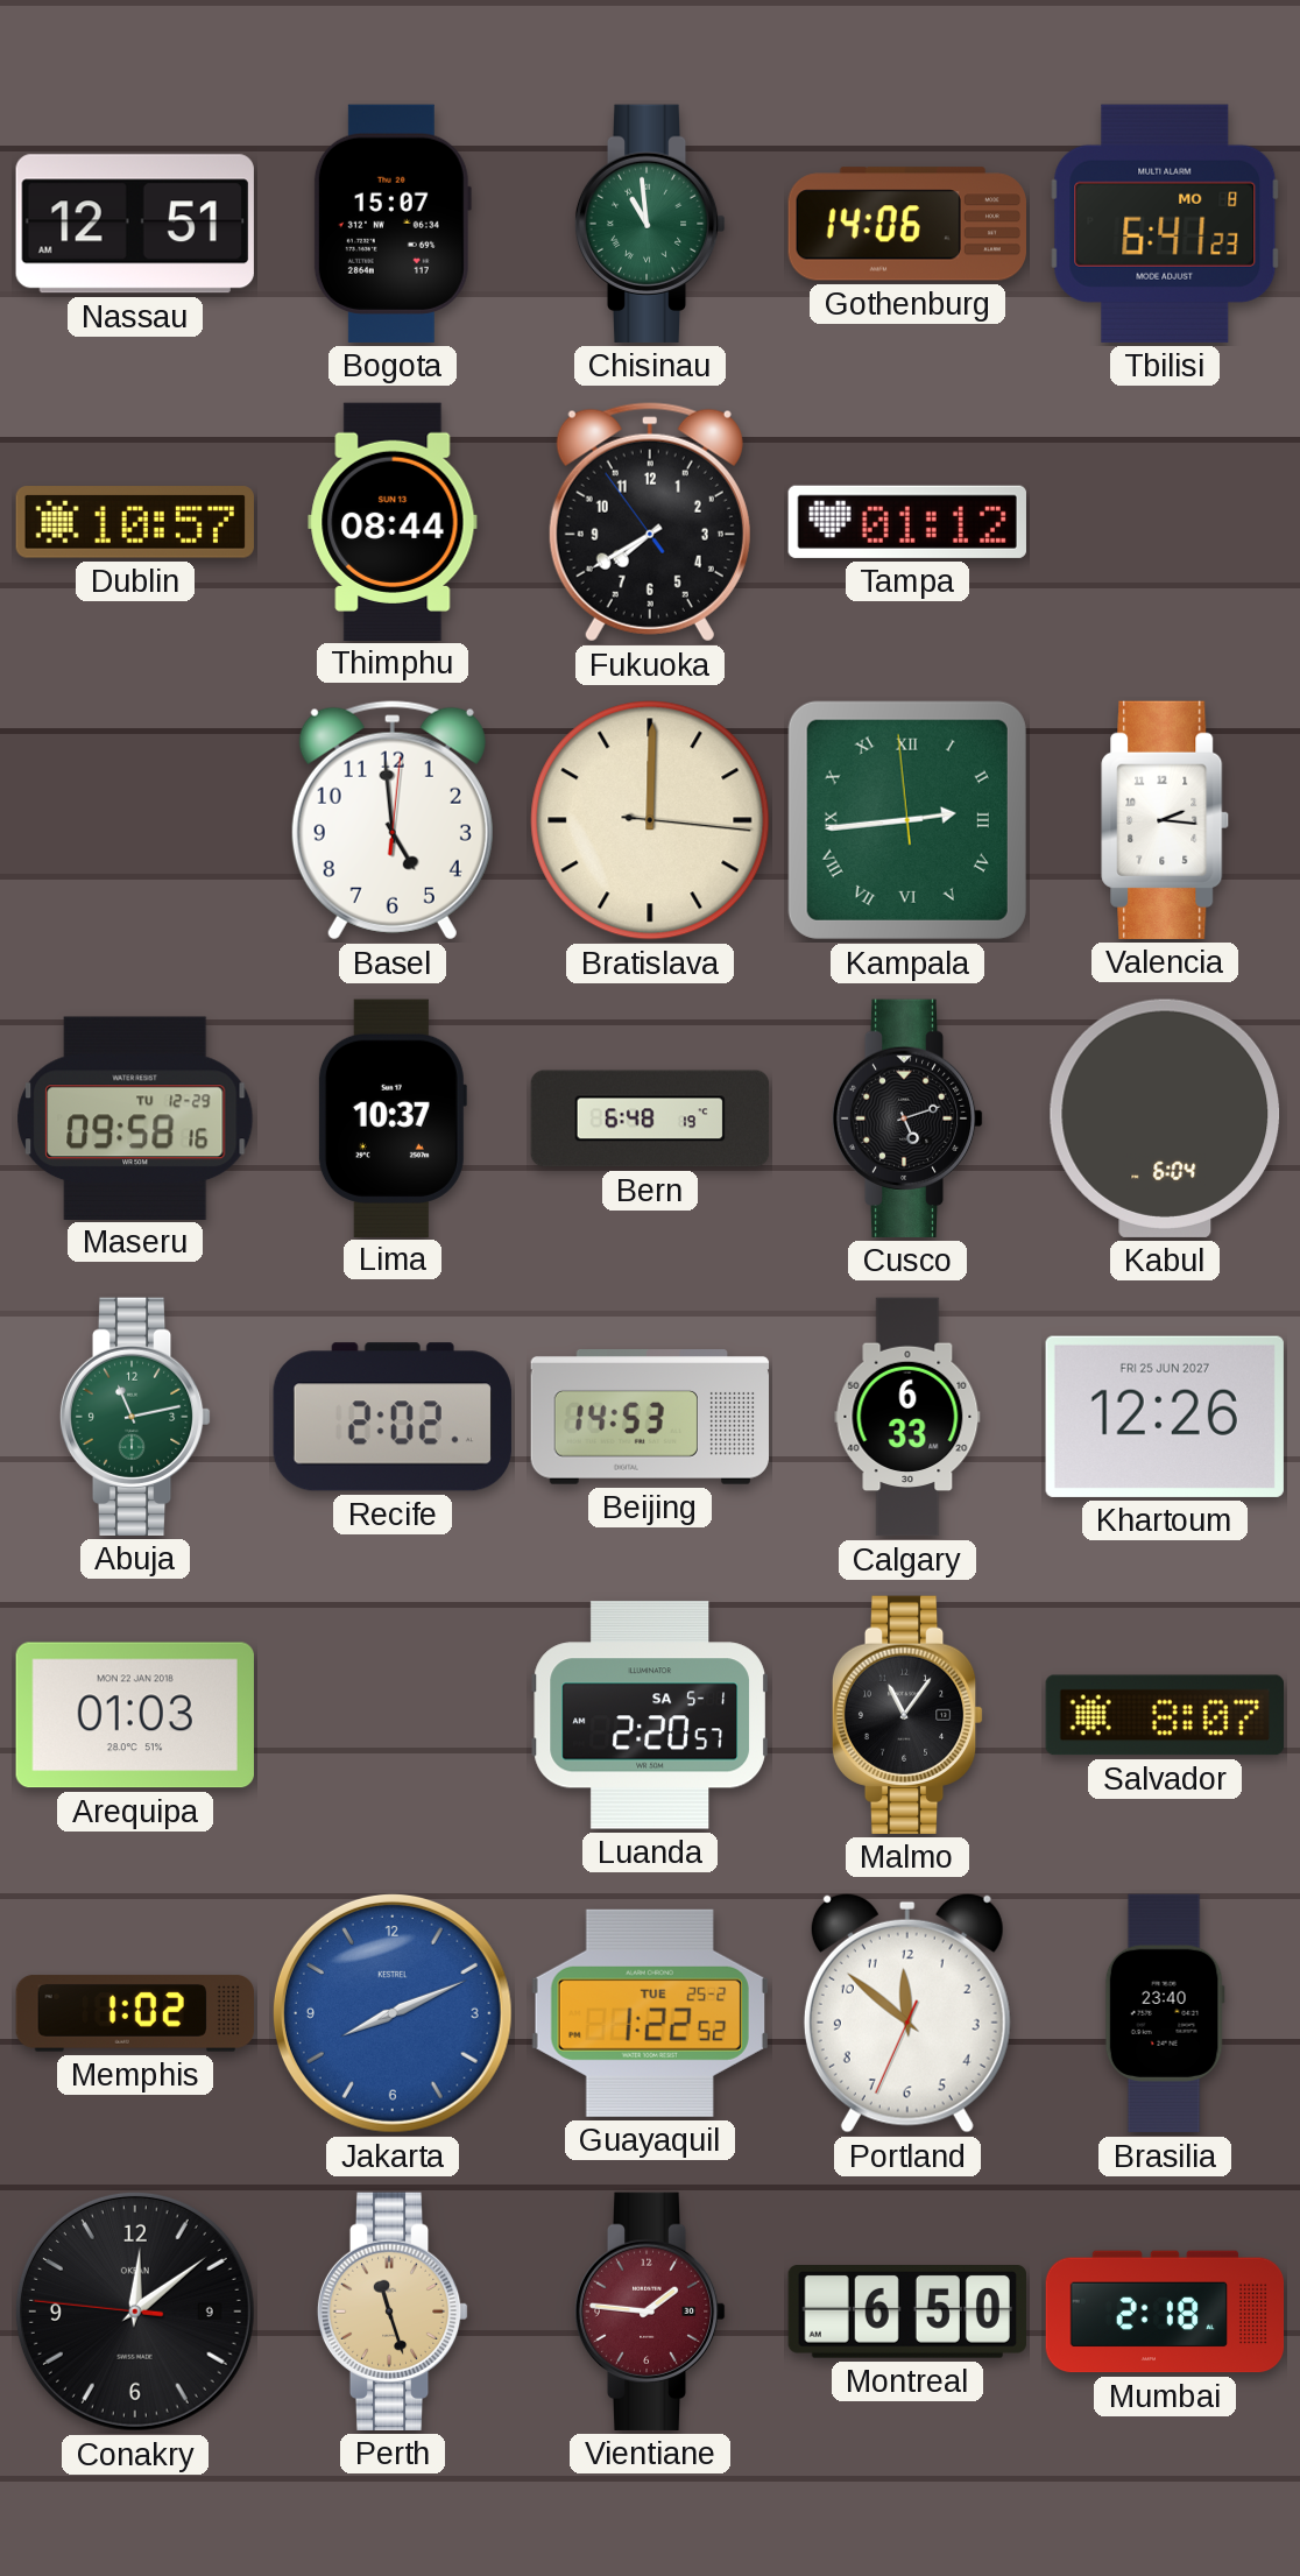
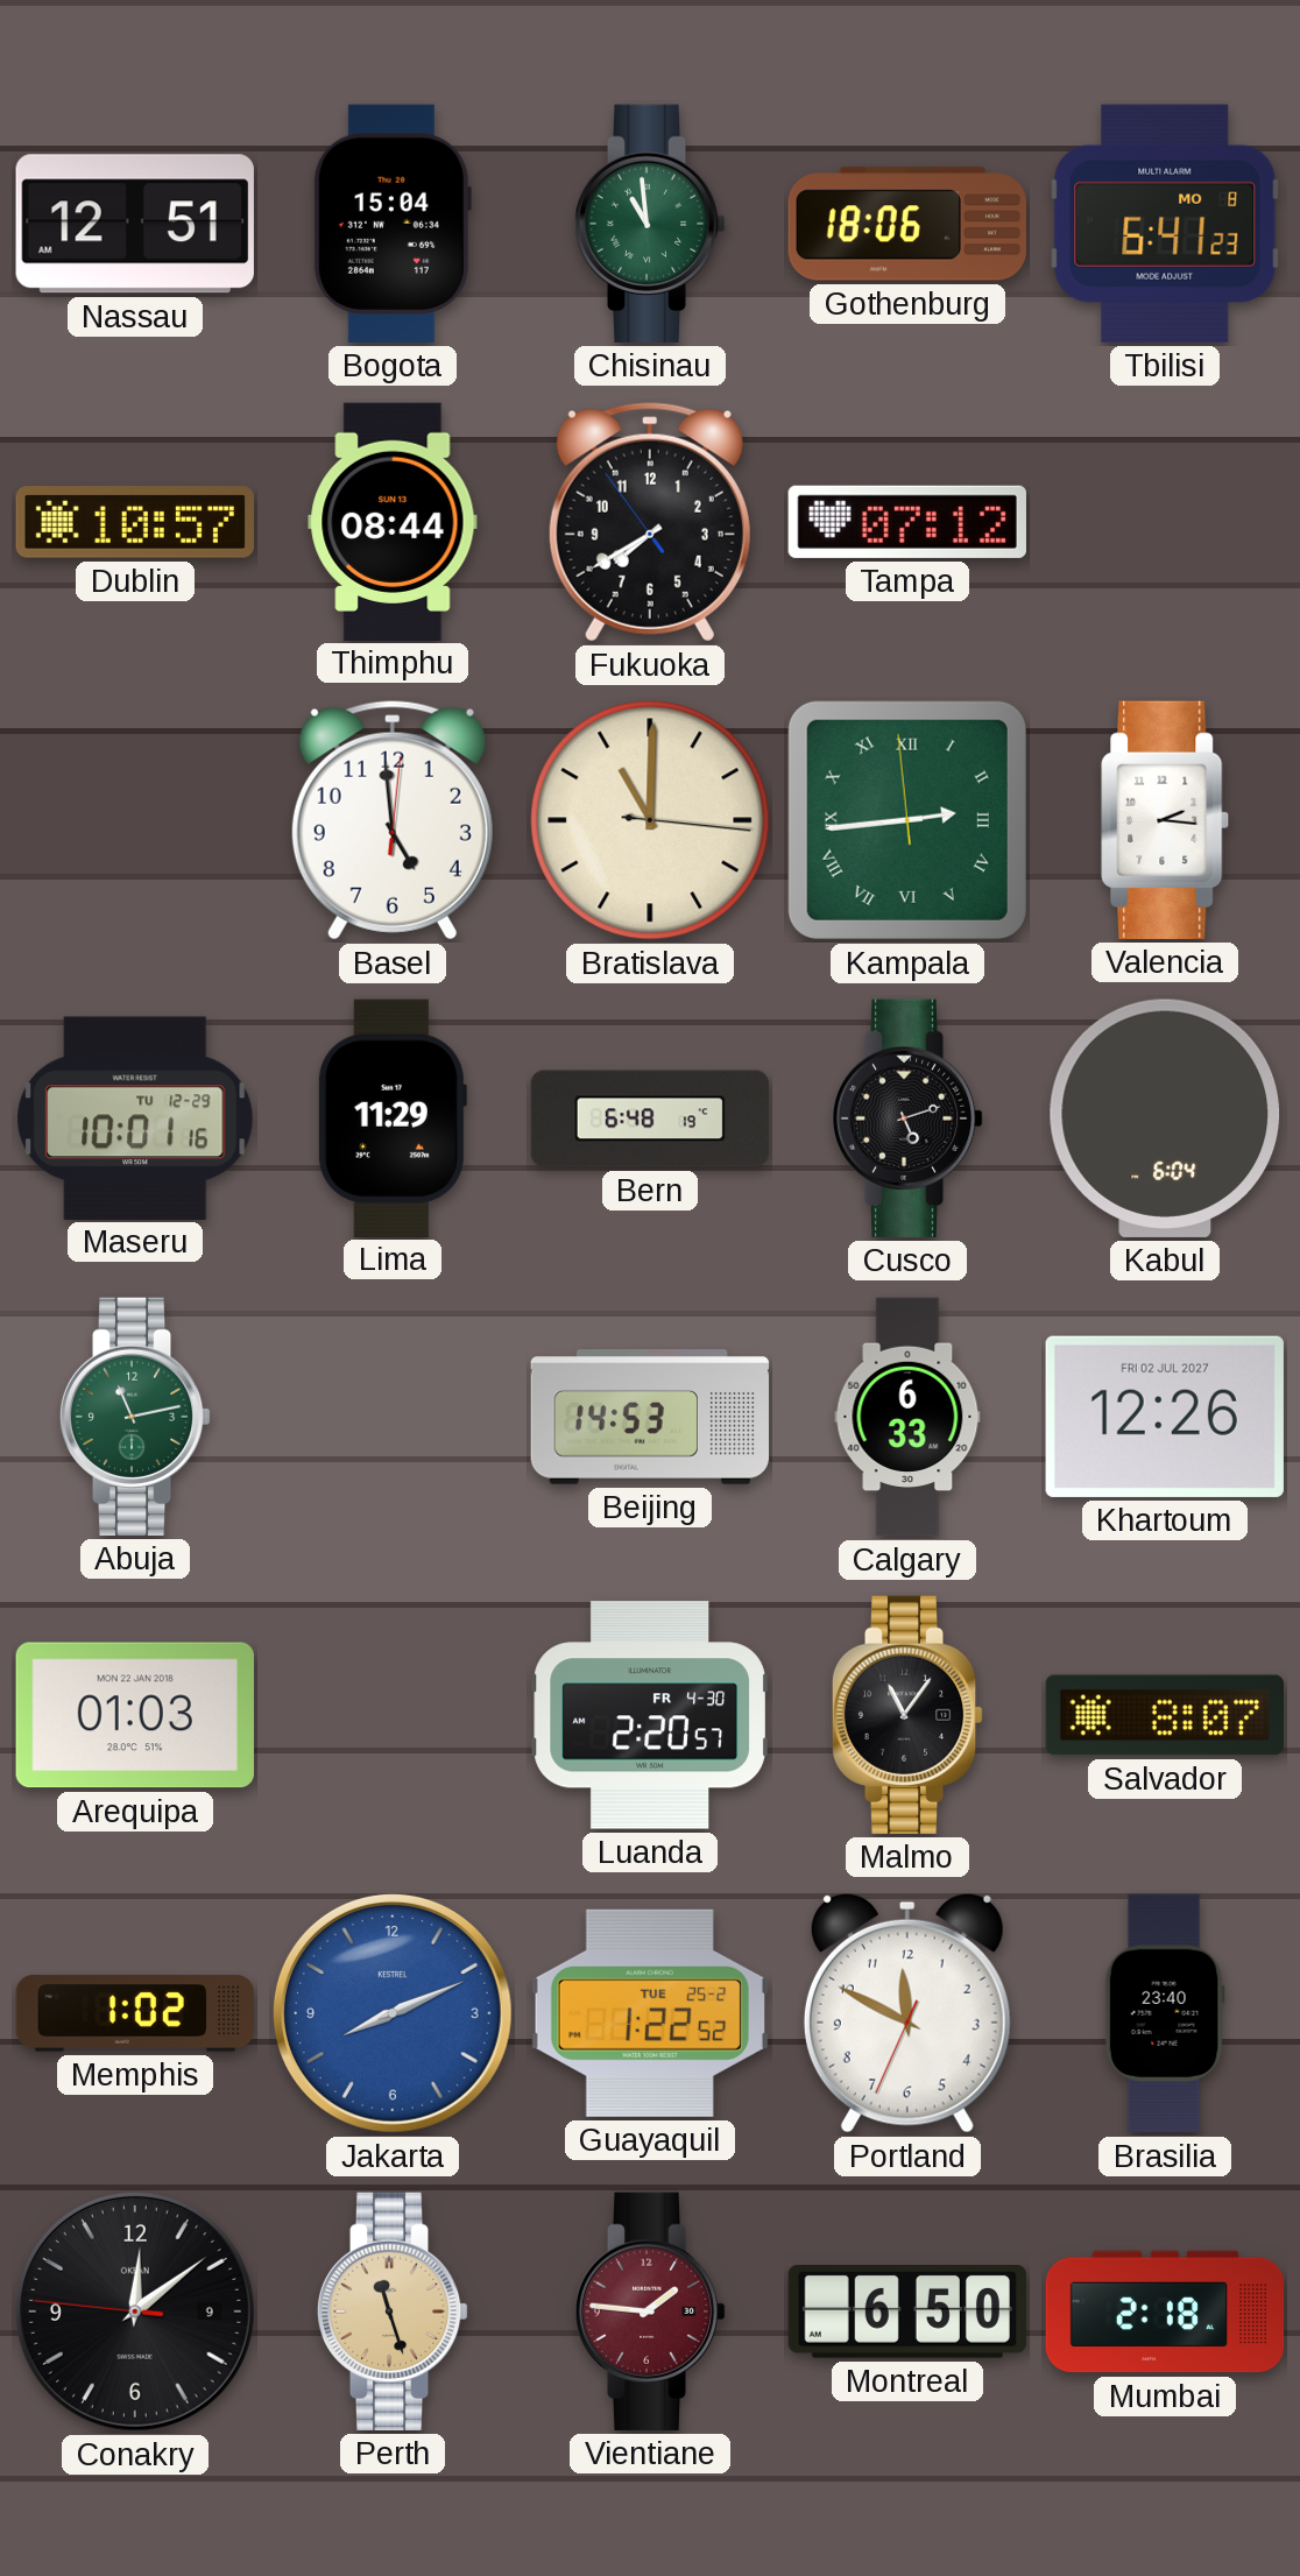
Bogota: 15:07 -> 15:04
Gothenburg: 14:06 -> 18:06
Tampa: 01:12 -> 07:12
Bratislava: 12:00 -> 11:00
Maseru: 09:58 -> 10:01
Lima: 10:37 -> 11:29
Recife: 2:02 -> none
Khartoum date: FRI 25 JUN 2027 -> FRI 02 JUL 2027
Luanda date: SA 5-1 -> FR 4-30
Portland: 11:51 -> 11:49
